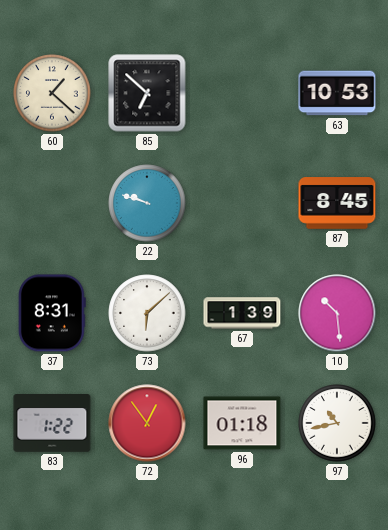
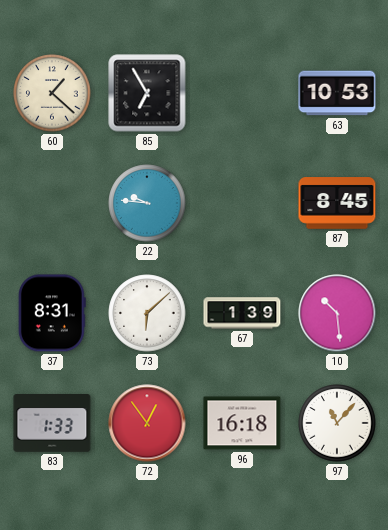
85: 6:52 -> 6:55
22: 9:48 -> 9:46
83: 1:22 -> 1:33
96: 01:18 -> 16:18
97: 10:43 -> 11:07
